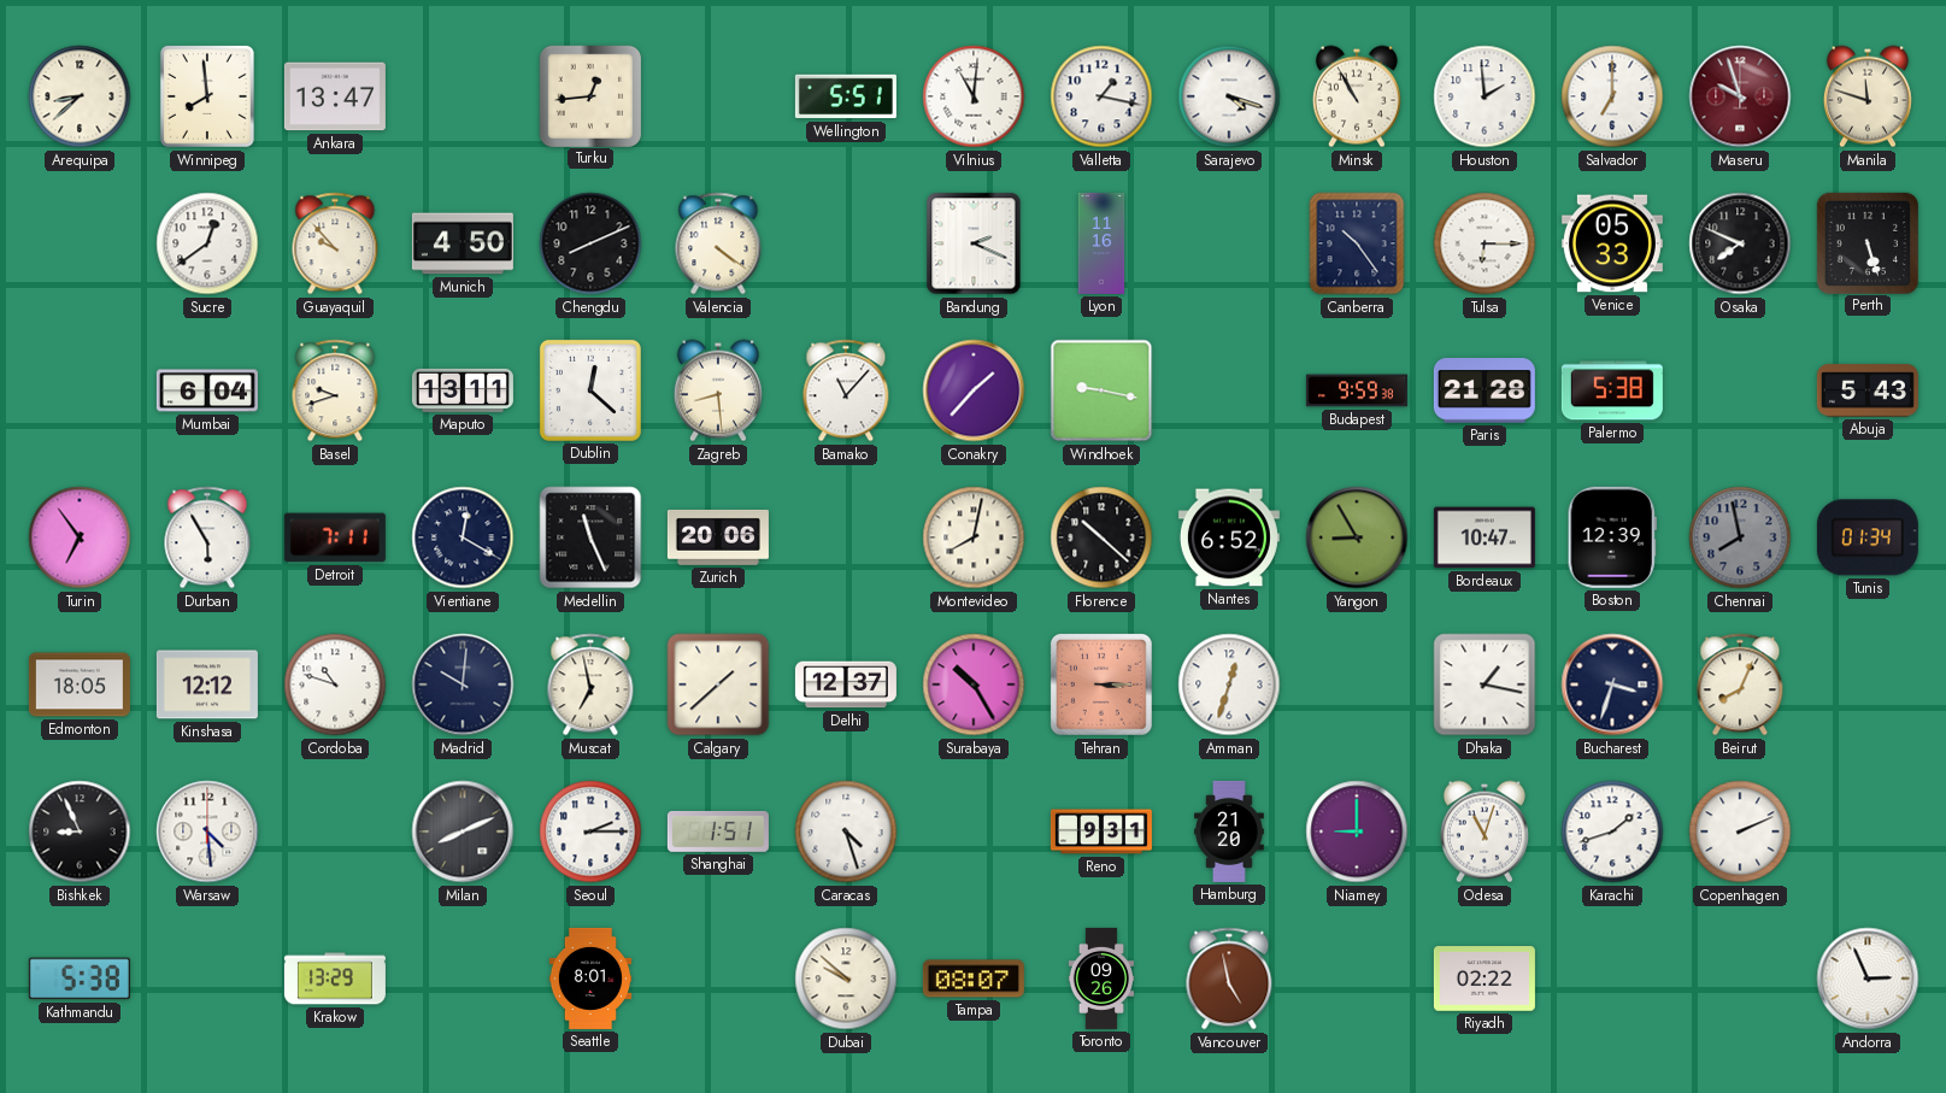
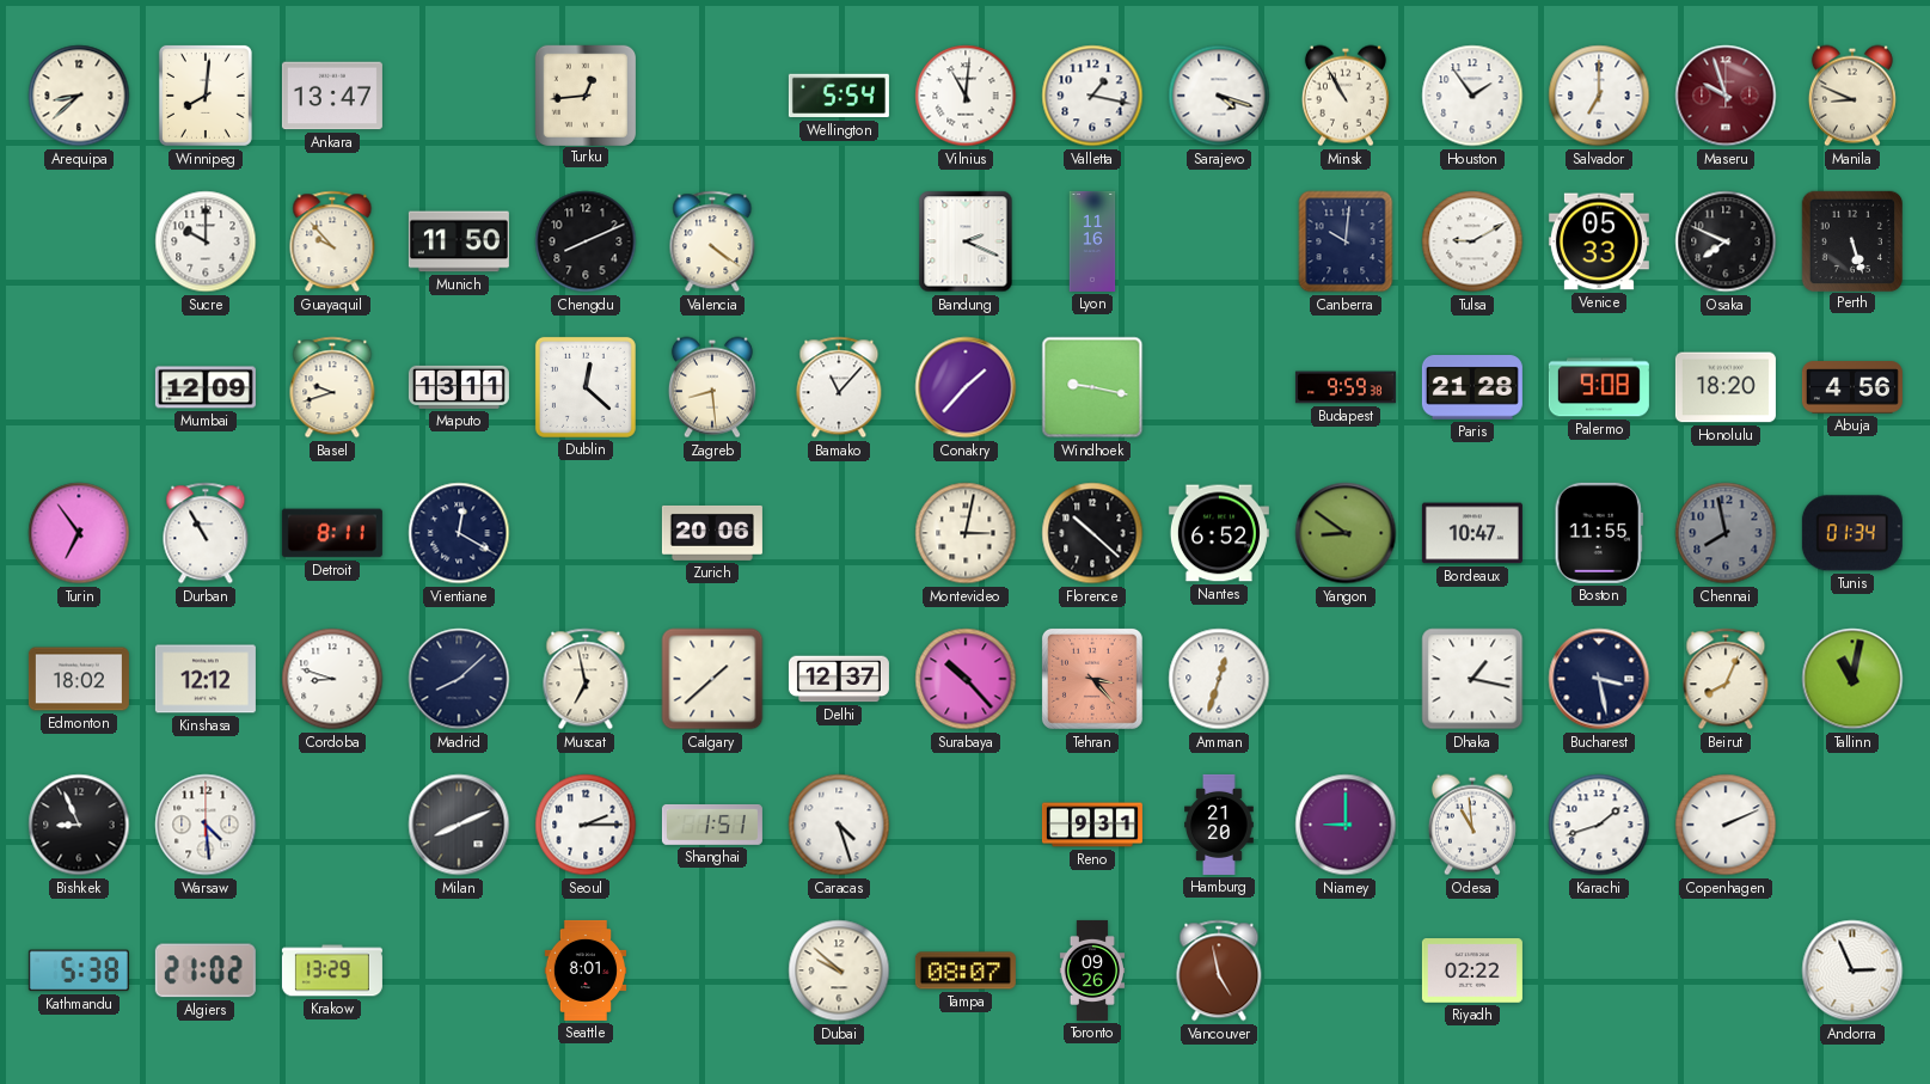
Winnipeg: 7:59 -> 8:01
Wellington: 5:51 -> 5:54
Houston: 1:59 -> 1:54
Manila: 11:48 -> 8:49
Sucre: 12:39 -> 10:00
Munich: 4:50 -> 11:50
Canberra: 10:24 -> 10:01
Tulsa: 6:15 -> 9:10
Mumbai: 6:04 -> 12:09
Palermo: 5:38 -> 9:08
Honolulu: none -> 18:20
Abuja: 5:43 -> 4:56
Durban: 5:55 -> 10:55
Detroit: 7:11 -> 8:11
Medellin: 11:26 -> none
Montevideo: 8:02 -> 3:02
Yangon: 8:55 -> 8:51
Boston: 12:39 -> 11:55
Edmonton: 18:05 -> 18:02
Cordoba: 10:48 -> 8:48
Madrid: 10:01 -> 8:08
Surabaya: 10:25 -> 10:23
Tehran: 3:15 -> 3:23
Bucharest: 3:33 -> 3:28
Tallinn: none -> 11:02
Odesa: 11:03 -> 10:59
Algiers: none -> 21:02
